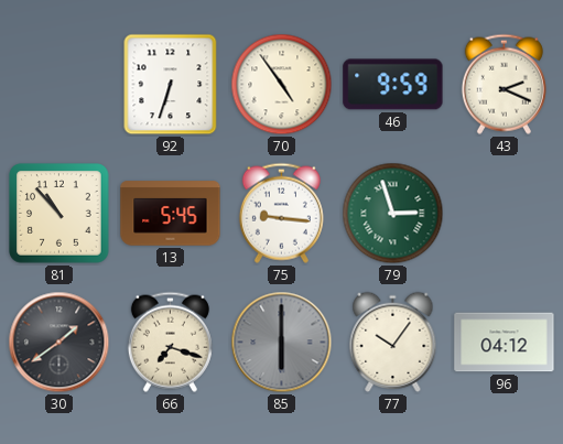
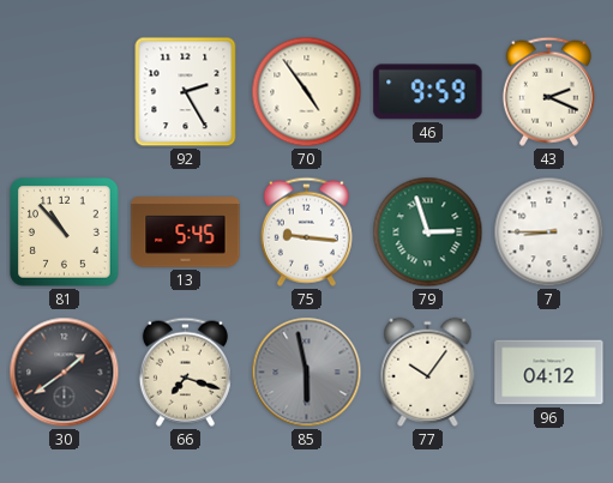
92: 6:33 -> 2:25
7: none -> 8:45
85: 6:00 -> 5:58
